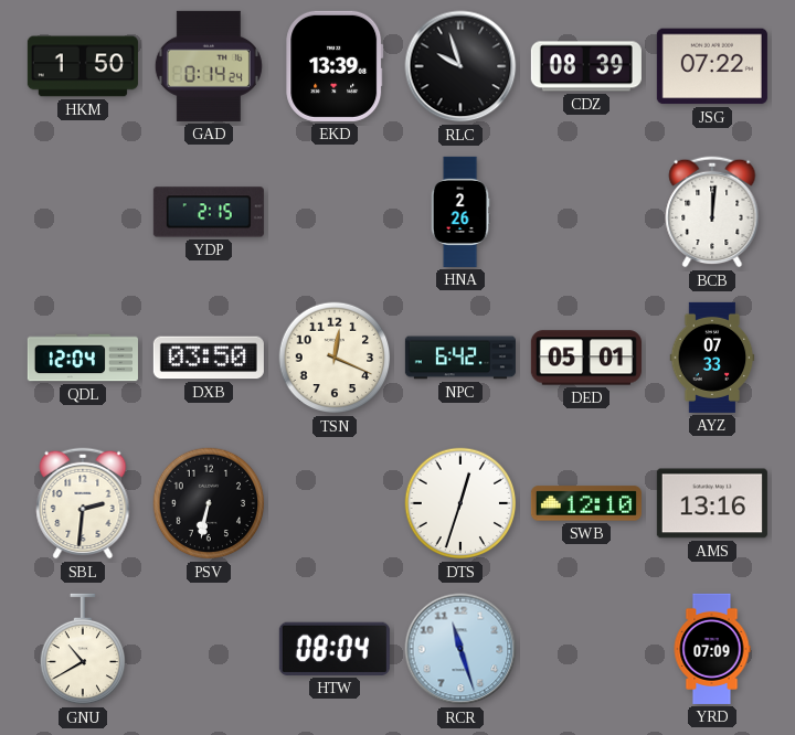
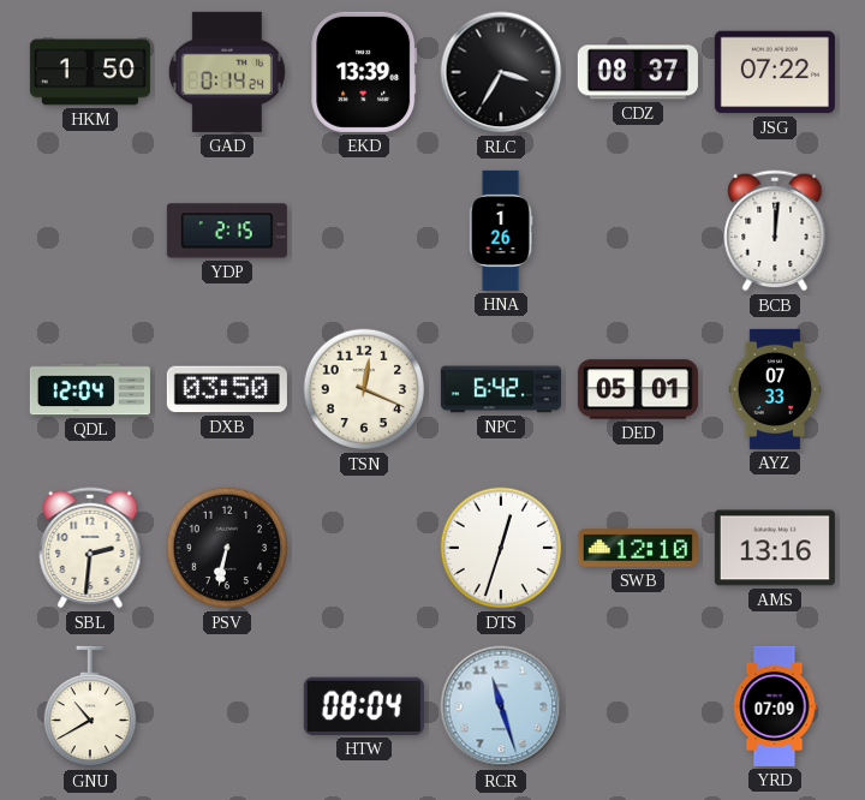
RLC: 9:57 -> 3:35
CDZ: 08:39 -> 08:37
HNA: 2:26 -> 1:26
